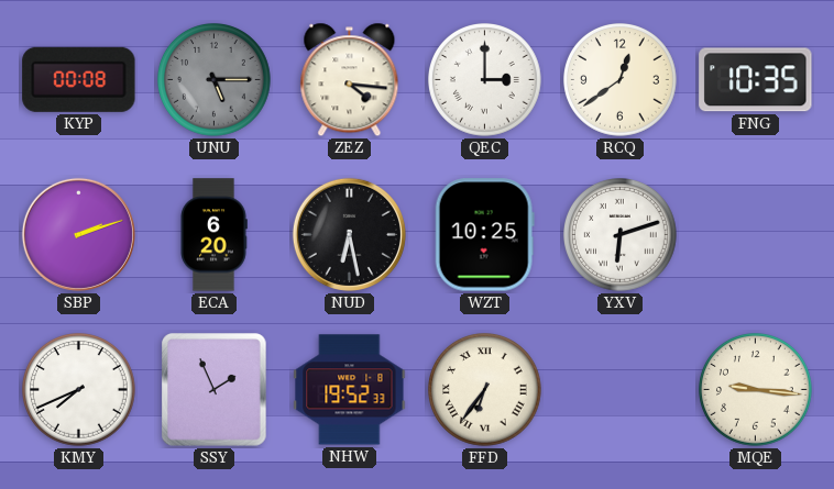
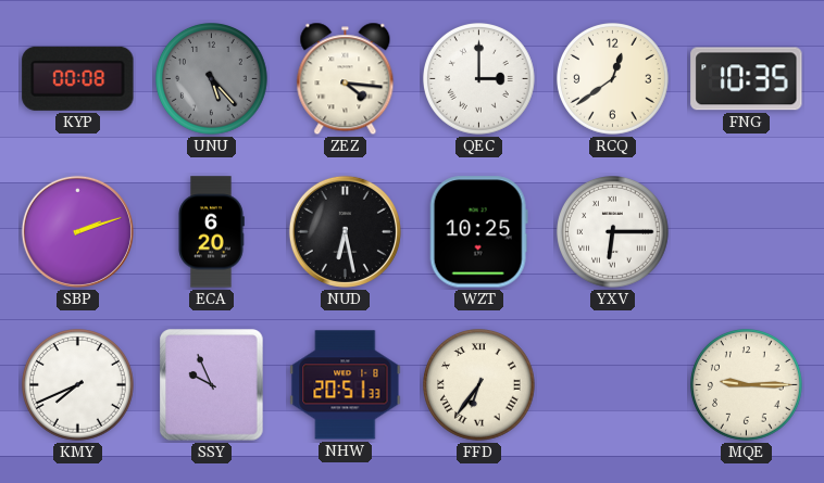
UNU: 5:15 -> 5:23
YXV: 6:12 -> 6:15
SSY: 1:56 -> 9:56
NHW: 19:52 -> 20:51
MQE: 9:16 -> 9:15
